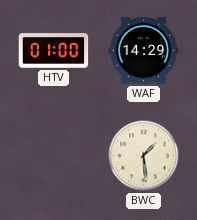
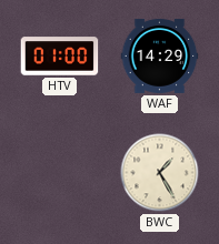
BWC: 1:29 -> 1:25
